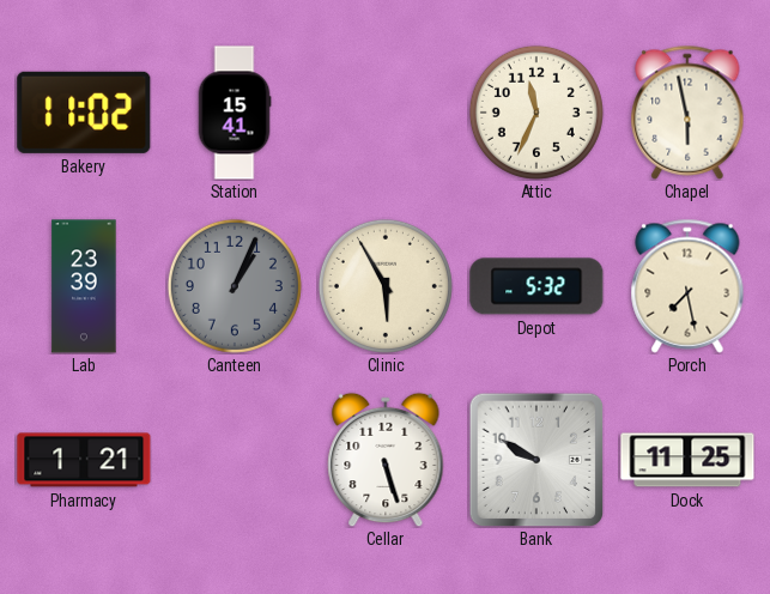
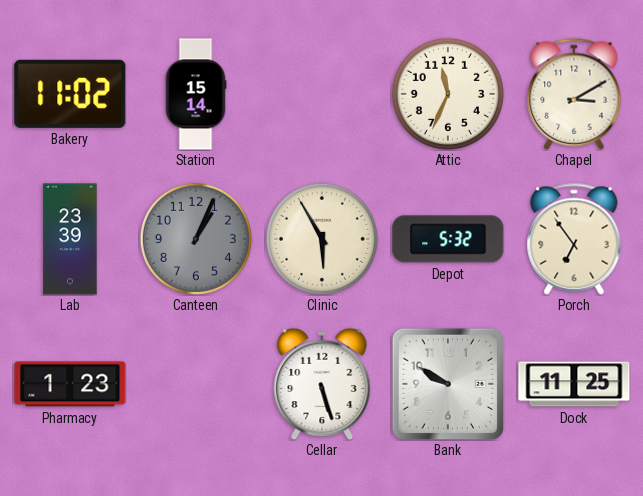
Station: 15:41 -> 15:14
Chapel: 5:58 -> 3:10
Porch: 7:28 -> 6:54
Pharmacy: 1:21 -> 1:23
